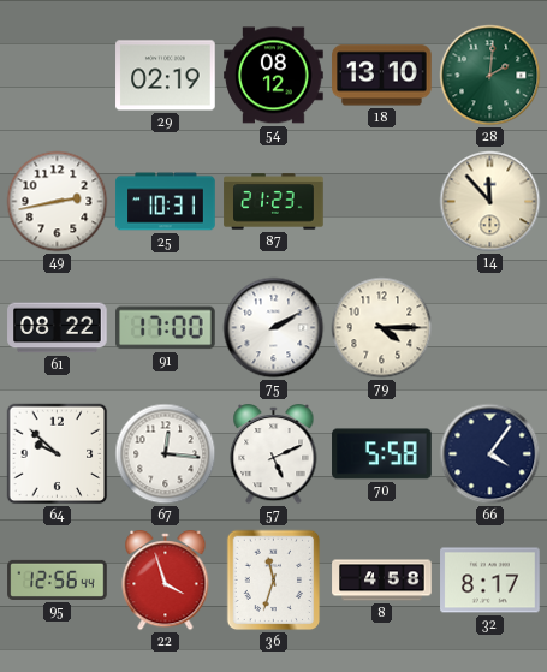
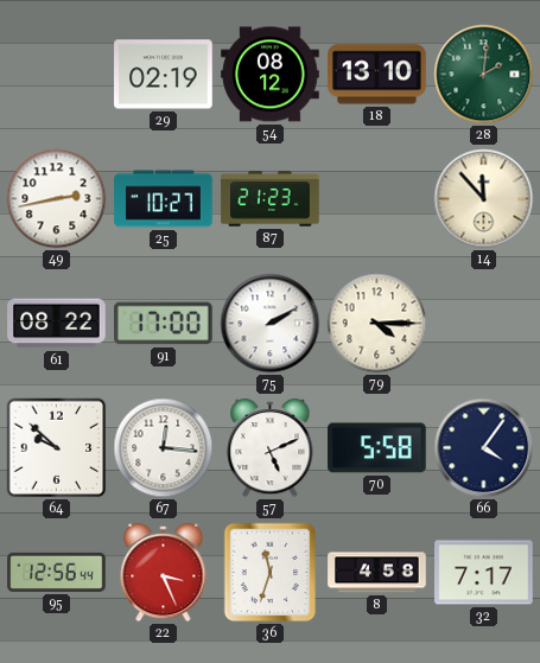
25: 10:31 -> 10:27
22: 3:57 -> 3:26
32: 8:17 -> 7:17
